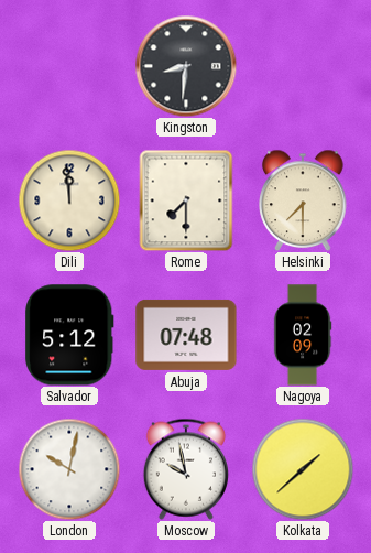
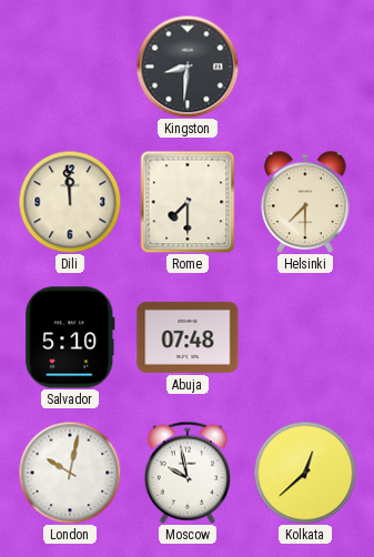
Salvador: 5:12 -> 5:10
Nagoya: 02:09 -> none
Kolkata: 1:38 -> 12:38
